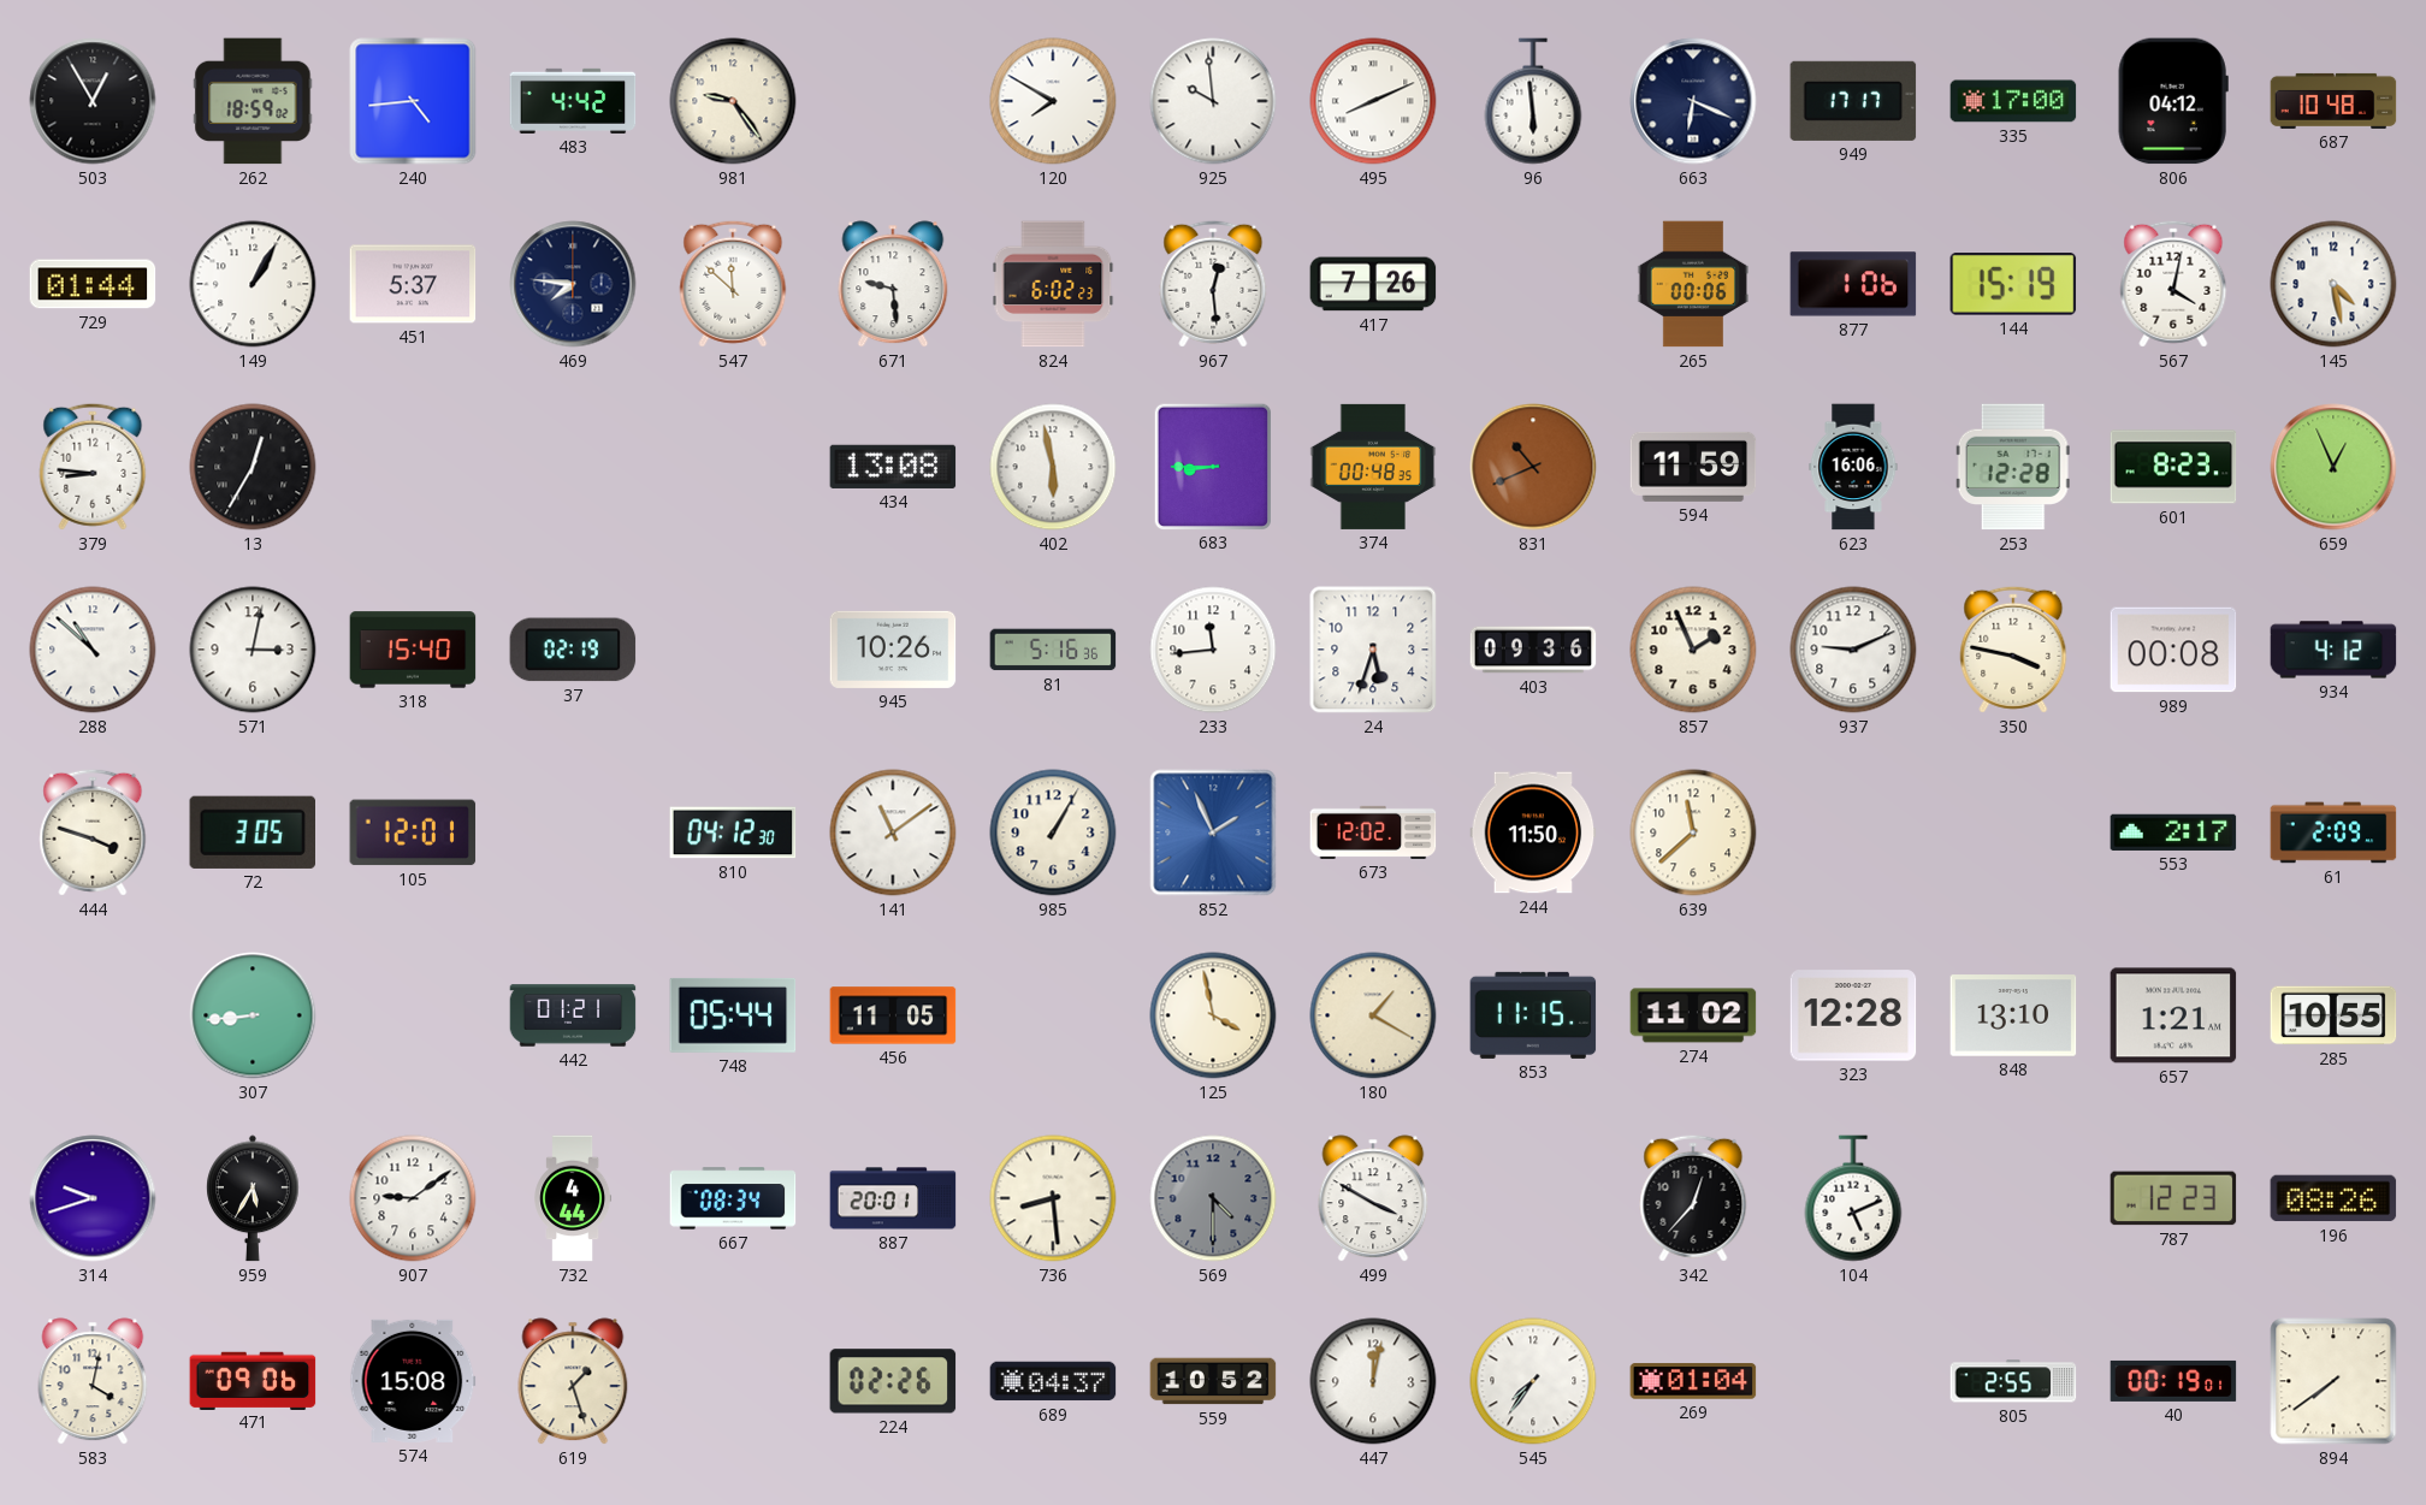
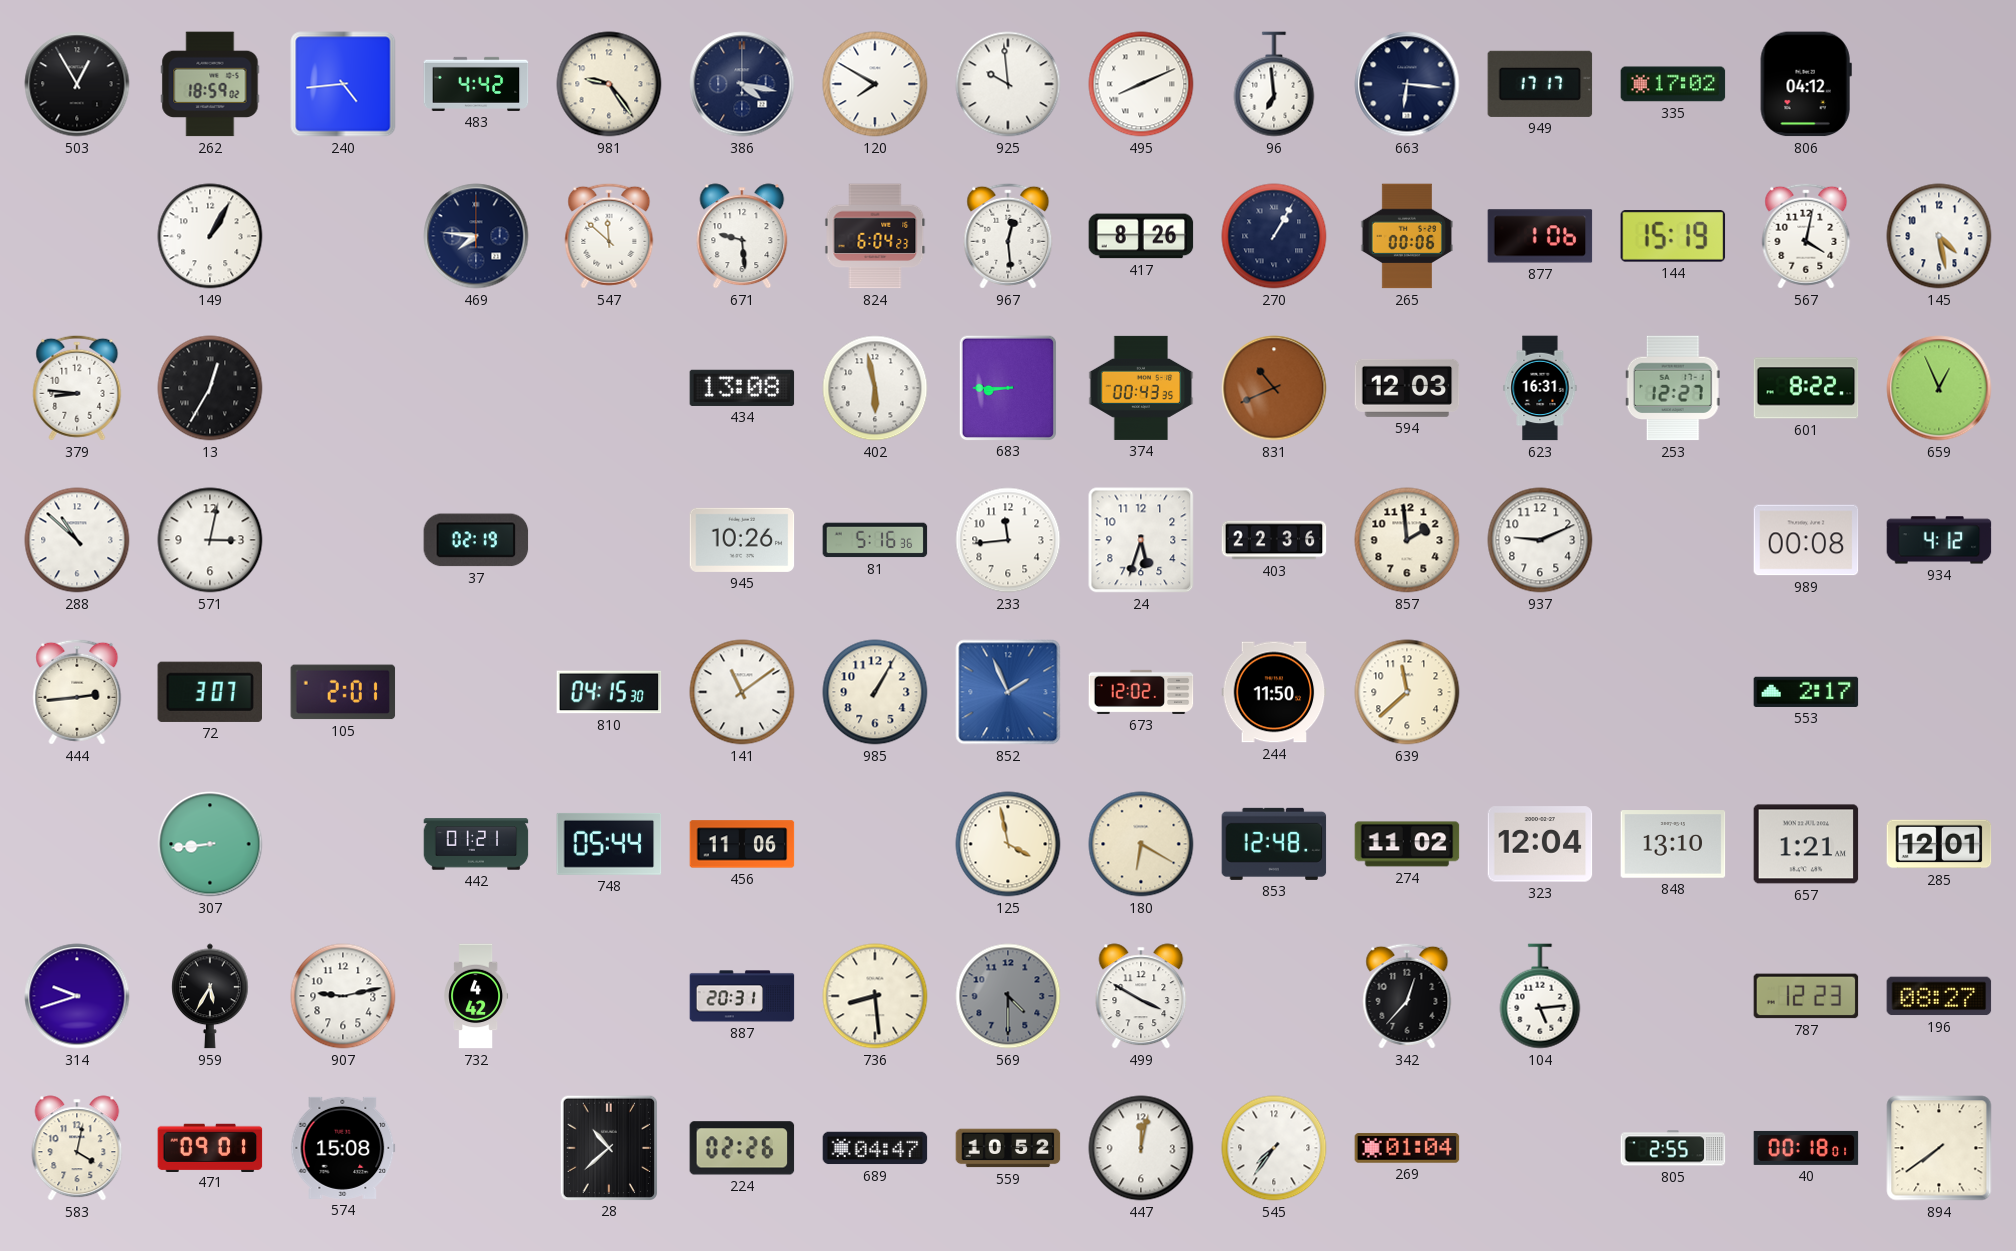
386: none -> 4:17
96: 5:59 -> 6:59
663: 6:19 -> 6:16
335: 17:00 -> 17:02
687: 10:48 -> none
729: 01:44 -> none
451: 5:37 -> none
824: 6:02 -> 6:04
417: 7:26 -> 8:26
270: none -> 1:05
374: 00:48 -> 00:43
594: 11:59 -> 12:03
623: 16:06 -> 16:31
253: 12:28 -> 12:27
601: 8:23 -> 8:22
318: 15:40 -> none
403: 09:36 -> 22:36
857: 1:56 -> 1:59
350: 3:47 -> none
444: 3:48 -> 2:44
72: 3:05 -> 3:07
105: 12:01 -> 2:01
810: 04:12 -> 04:15
61: 2:09 -> none
456: 11:05 -> 11:06
180: 1:20 -> 6:20
853: 11:15 -> 12:48
323: 12:28 -> 12:04
285: 10:55 -> 12:01
907: 9:09 -> 9:13
732: 4:44 -> 4:42
667: 08:34 -> none
887: 20:01 -> 20:31
104: 5:11 -> 5:14
196: 08:26 -> 08:27
471: 09:06 -> 09:01
619: 1:27 -> none
28: none -> 10:38
689: 04:37 -> 04:47
40: 00:19 -> 00:18
